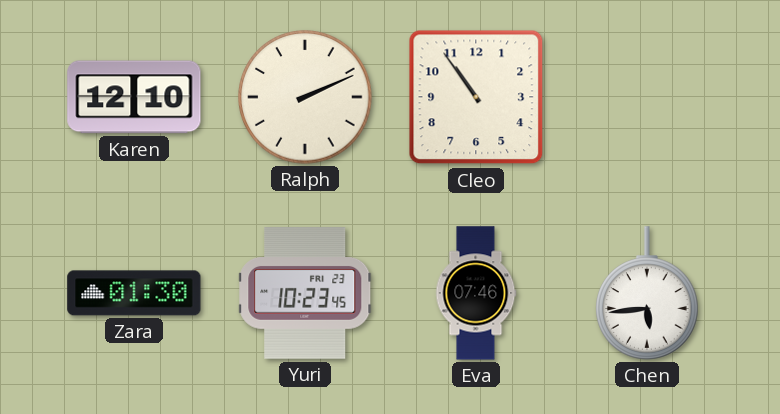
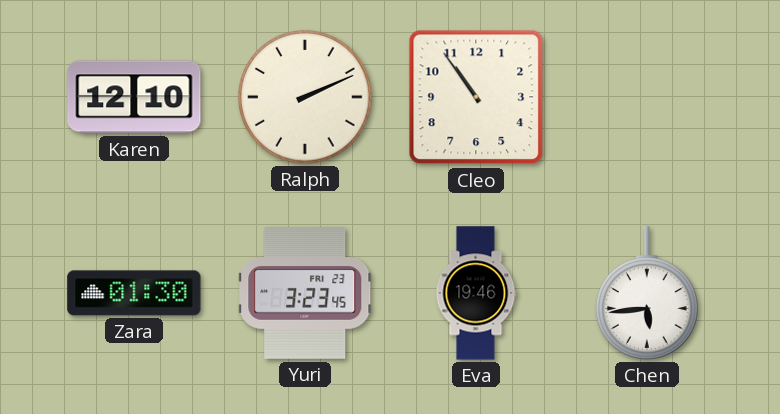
Yuri: 10:23 -> 3:23
Eva: 07:46 -> 19:46
